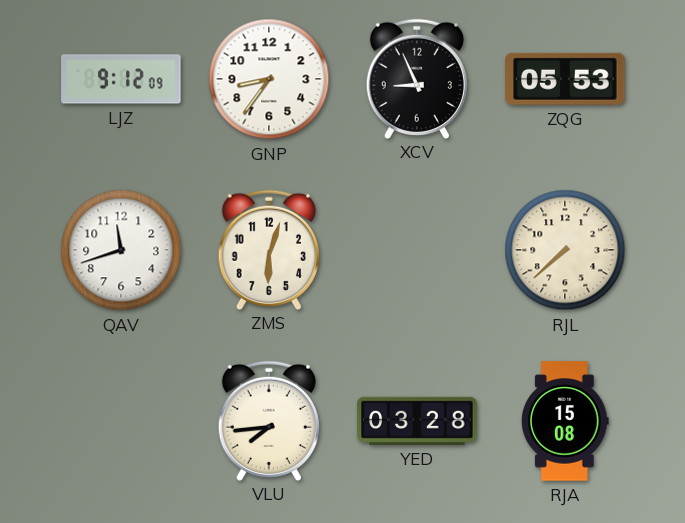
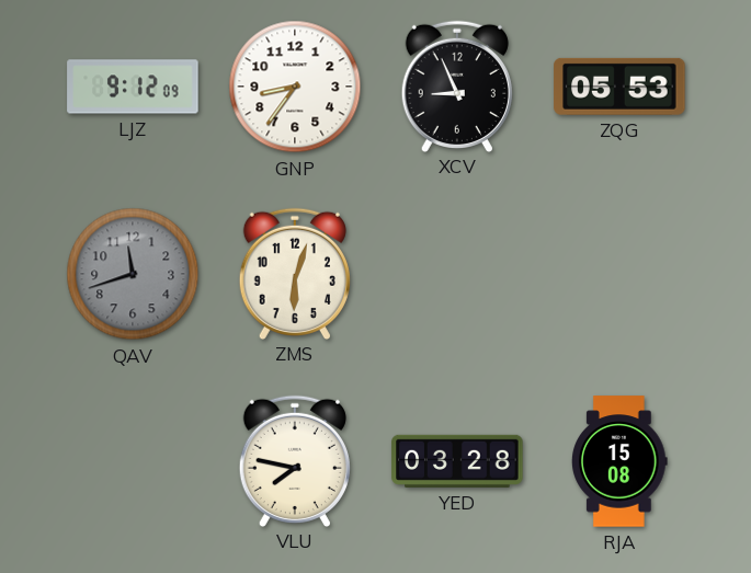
QAV dial: white -> grey
RJL: 7:38 -> none
VLU: 7:44 -> 7:47
